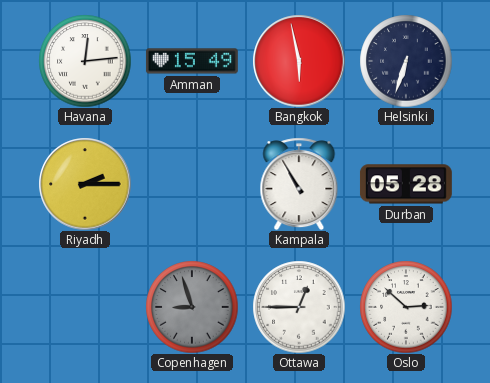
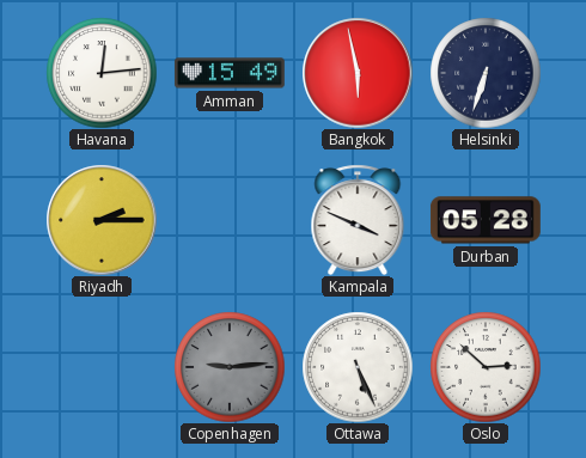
Kampala: 10:55 -> 3:49
Copenhagen: 8:57 -> 9:14
Ottawa: 12:45 -> 5:26
